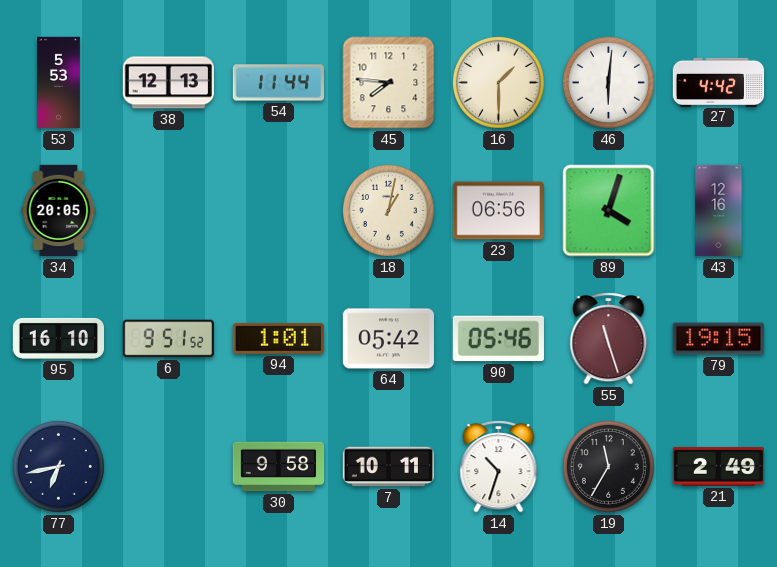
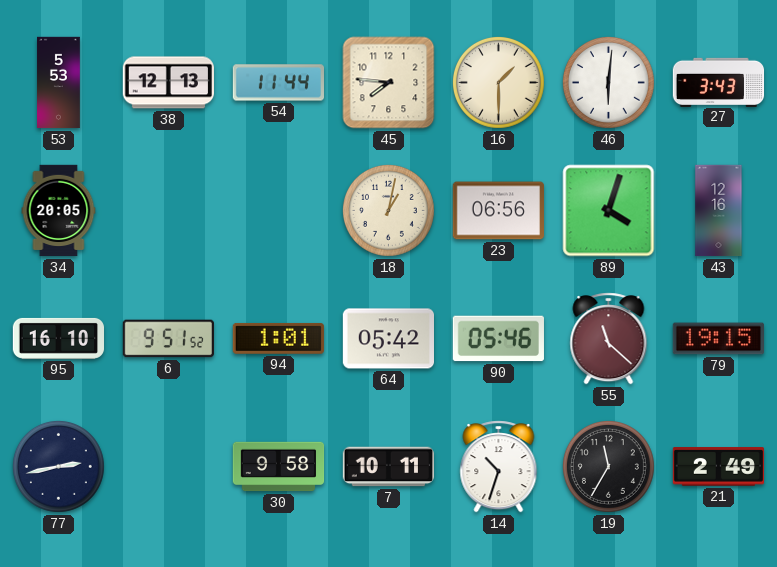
27: 4:42 -> 3:43
55: 11:27 -> 11:22
77: 6:43 -> 2:43
